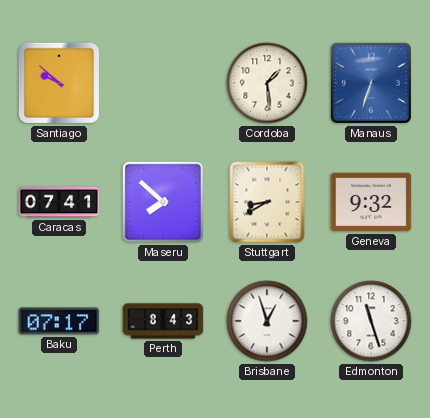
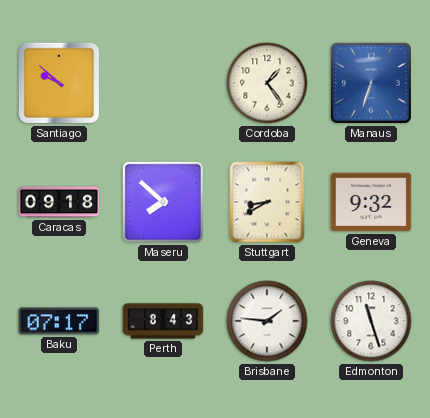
Cordoba: 1:29 -> 1:24
Caracas: 07:41 -> 09:18
Brisbane: 12:57 -> 1:46
